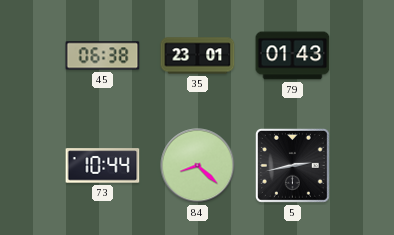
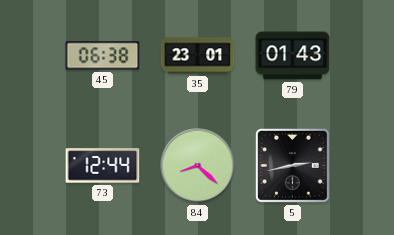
73: 10:44 -> 12:44
